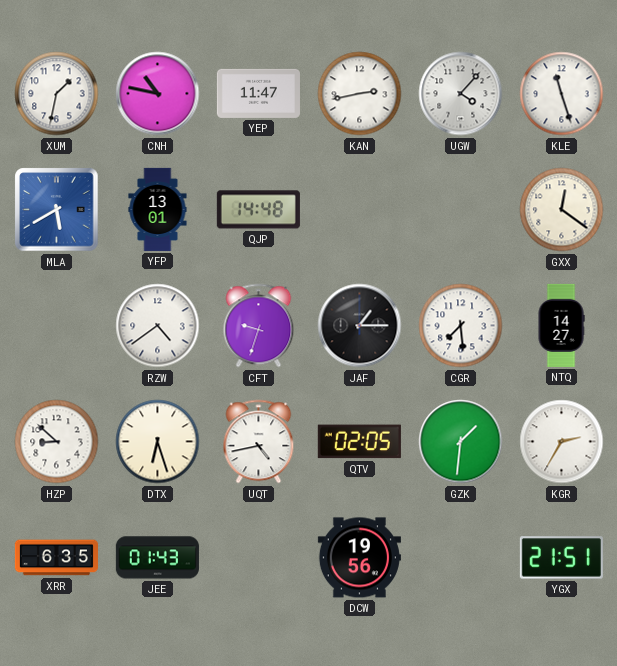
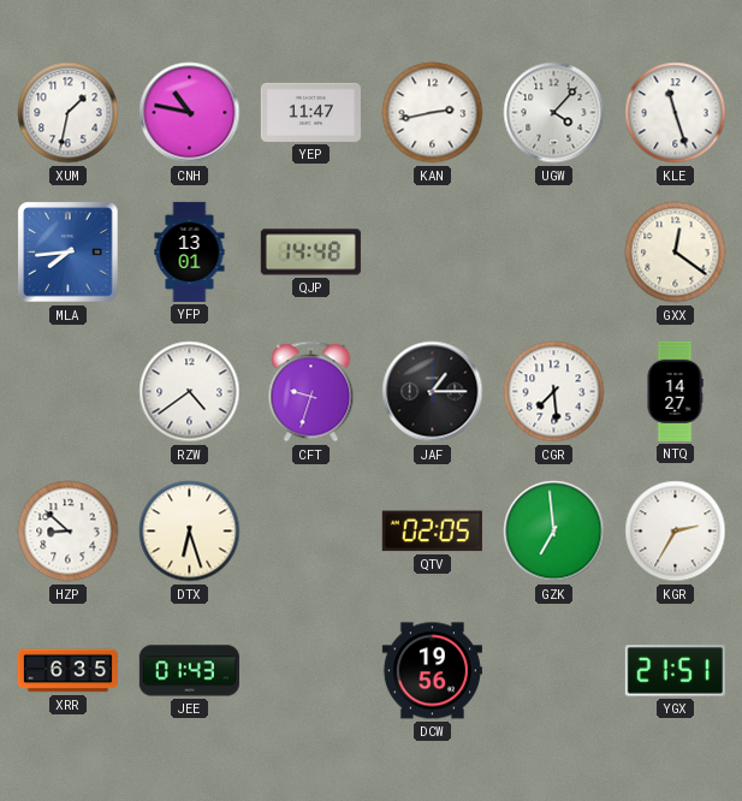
MLA: 5:40 -> 7:44
UQT: 4:43 -> none
GZK: 1:31 -> 6:59
